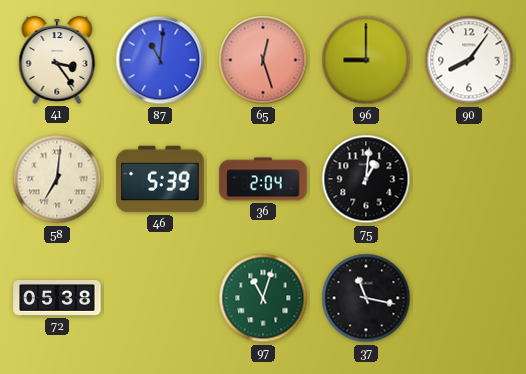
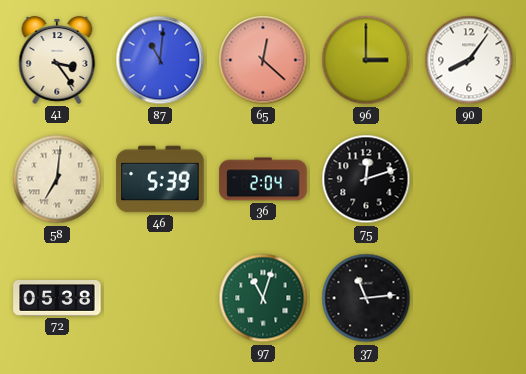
65: 12:27 -> 12:22
96: 9:00 -> 3:00
75: 1:01 -> 12:12
37: 11:17 -> 11:14
